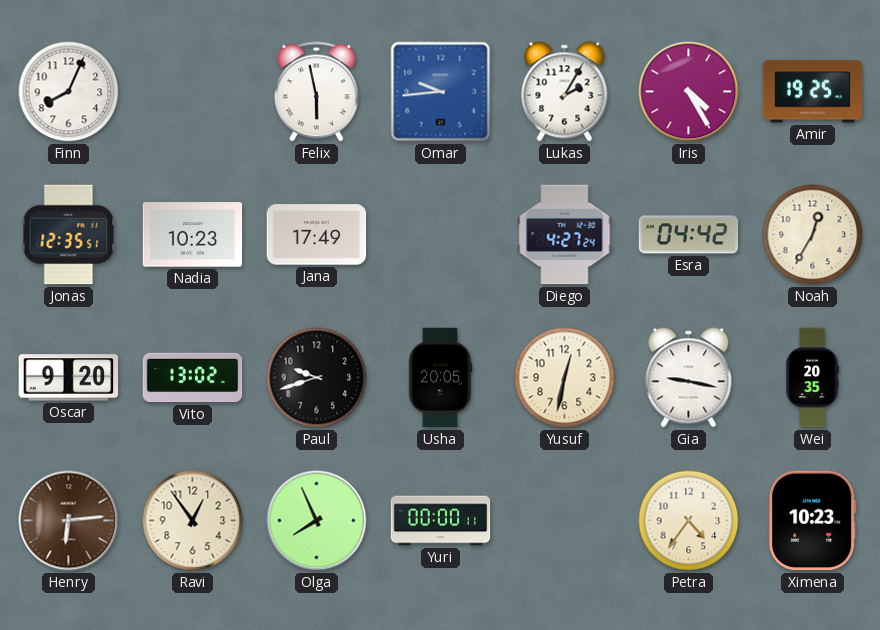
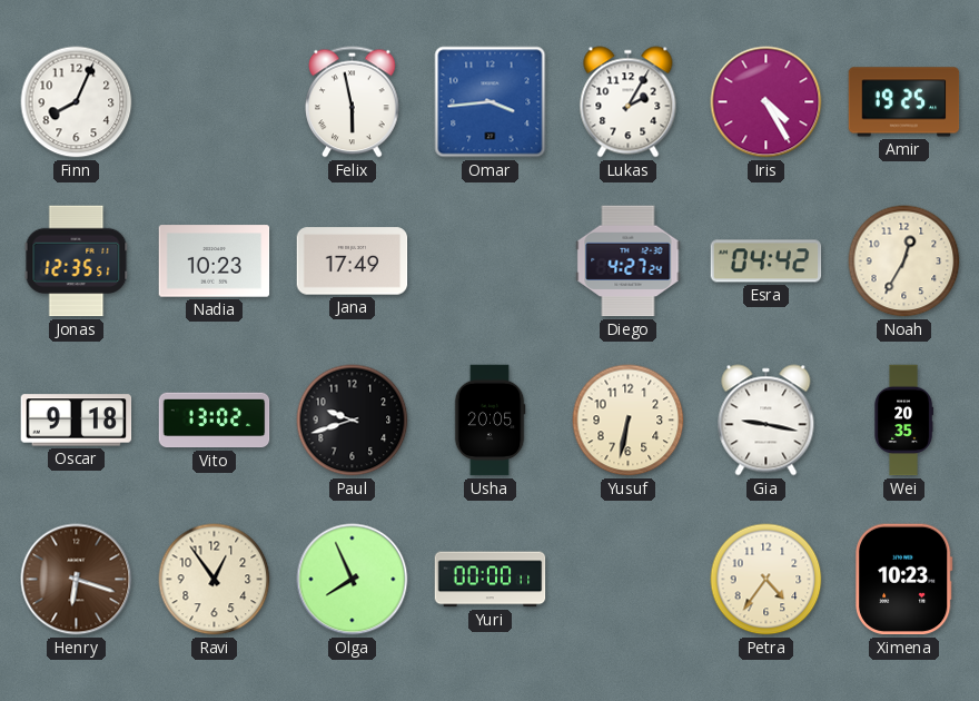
Omar: 9:44 -> 3:44
Oscar: 9:20 -> 9:18
Yusuf: 12:32 -> 6:32
Henry: 6:14 -> 6:18
